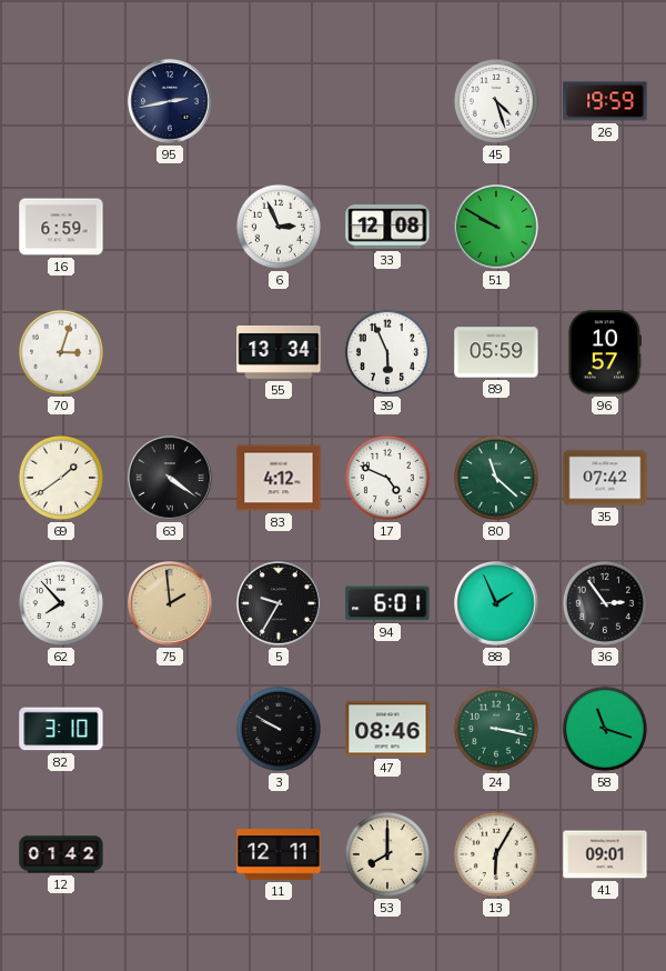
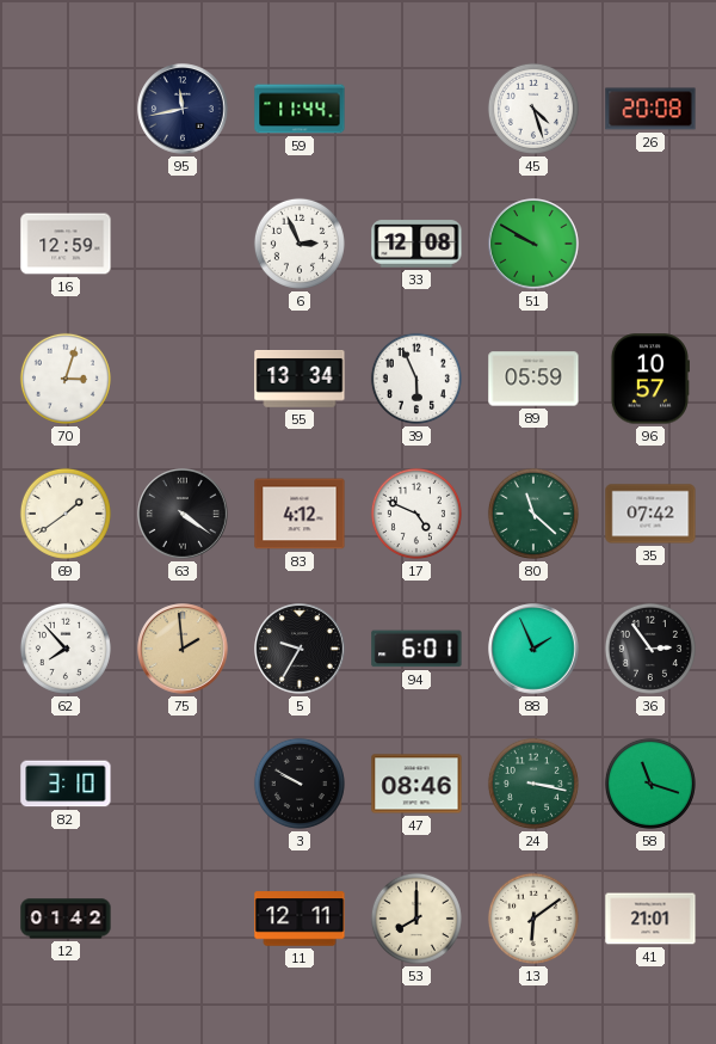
95: 2:43 -> 11:43
59: none -> 11:44
26: 19:59 -> 20:08
16: 6:59 -> 12:59
13: 6:05 -> 6:09
41: 09:01 -> 21:01
